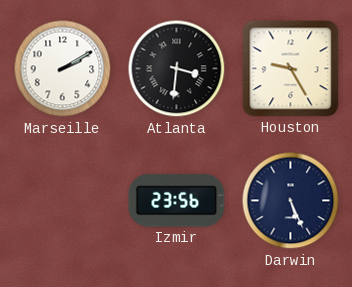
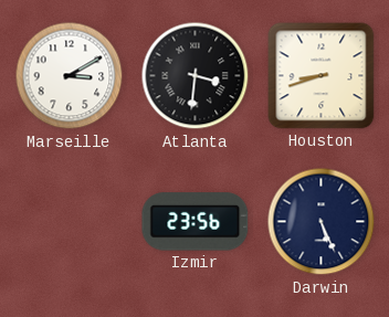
Marseille: 2:10 -> 3:10
Houston: 9:25 -> 8:42
